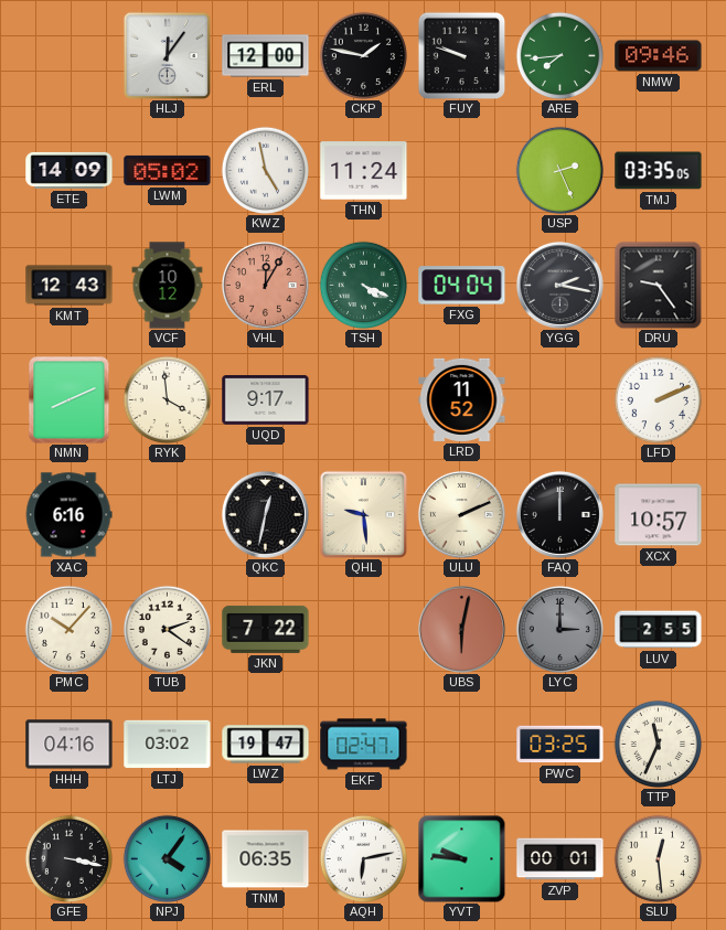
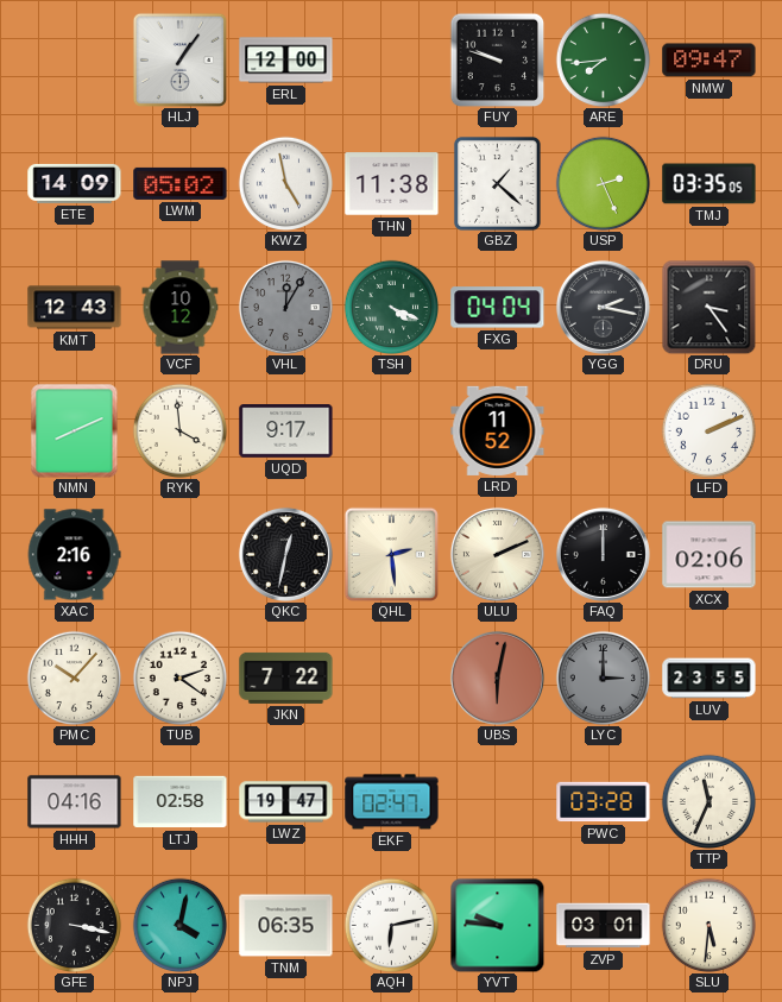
HLJ: 12:06 -> 1:06
CKP: 1:47 -> none
NMW: 09:46 -> 09:47
THN: 11:24 -> 11:38
GBZ: none -> 1:22
VHL dial: salmon -> grey
DRU: 9:24 -> 3:24
XAC: 6:16 -> 2:16
QHL: 9:29 -> 2:29
XCX: 10:57 -> 02:06
LUV: 2:55 -> 23:55
LTJ: 03:02 -> 02:58
PWC: 03:25 -> 03:28
NPJ: 4:06 -> 4:02
ZVP: 00:01 -> 03:01
SLU: 12:29 -> 5:31
